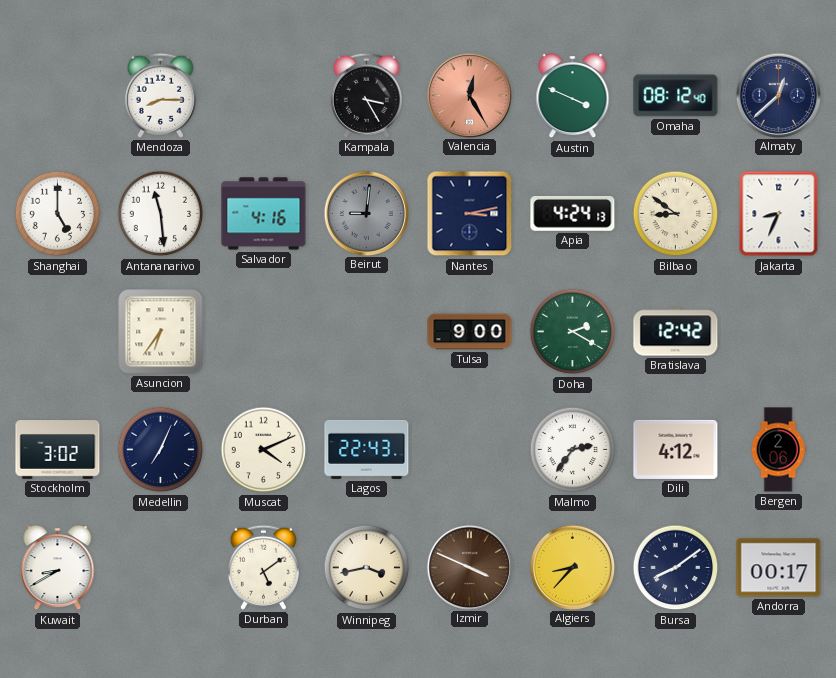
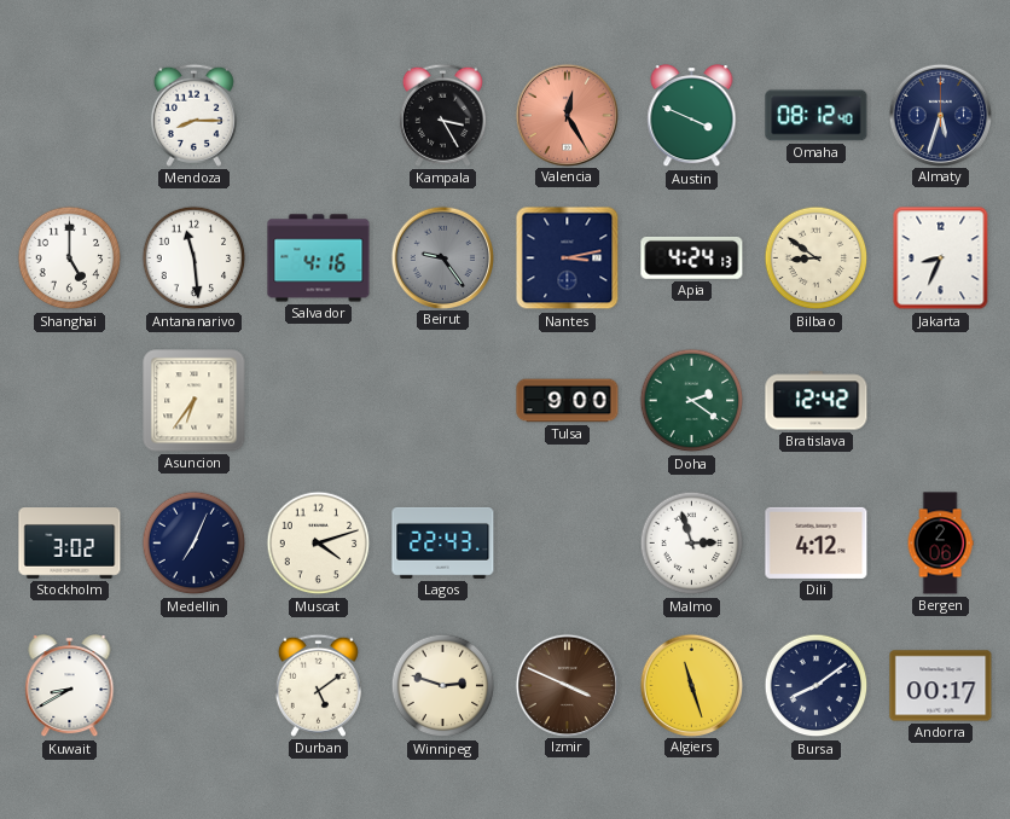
Almaty: 12:38 -> 5:33
Beirut: 9:01 -> 9:24
Doha: 2:20 -> 2:21
Muscat: 4:11 -> 4:12
Malmo: 2:36 -> 2:57
Winnipeg: 3:43 -> 2:48
Algiers: 8:37 -> 11:27
